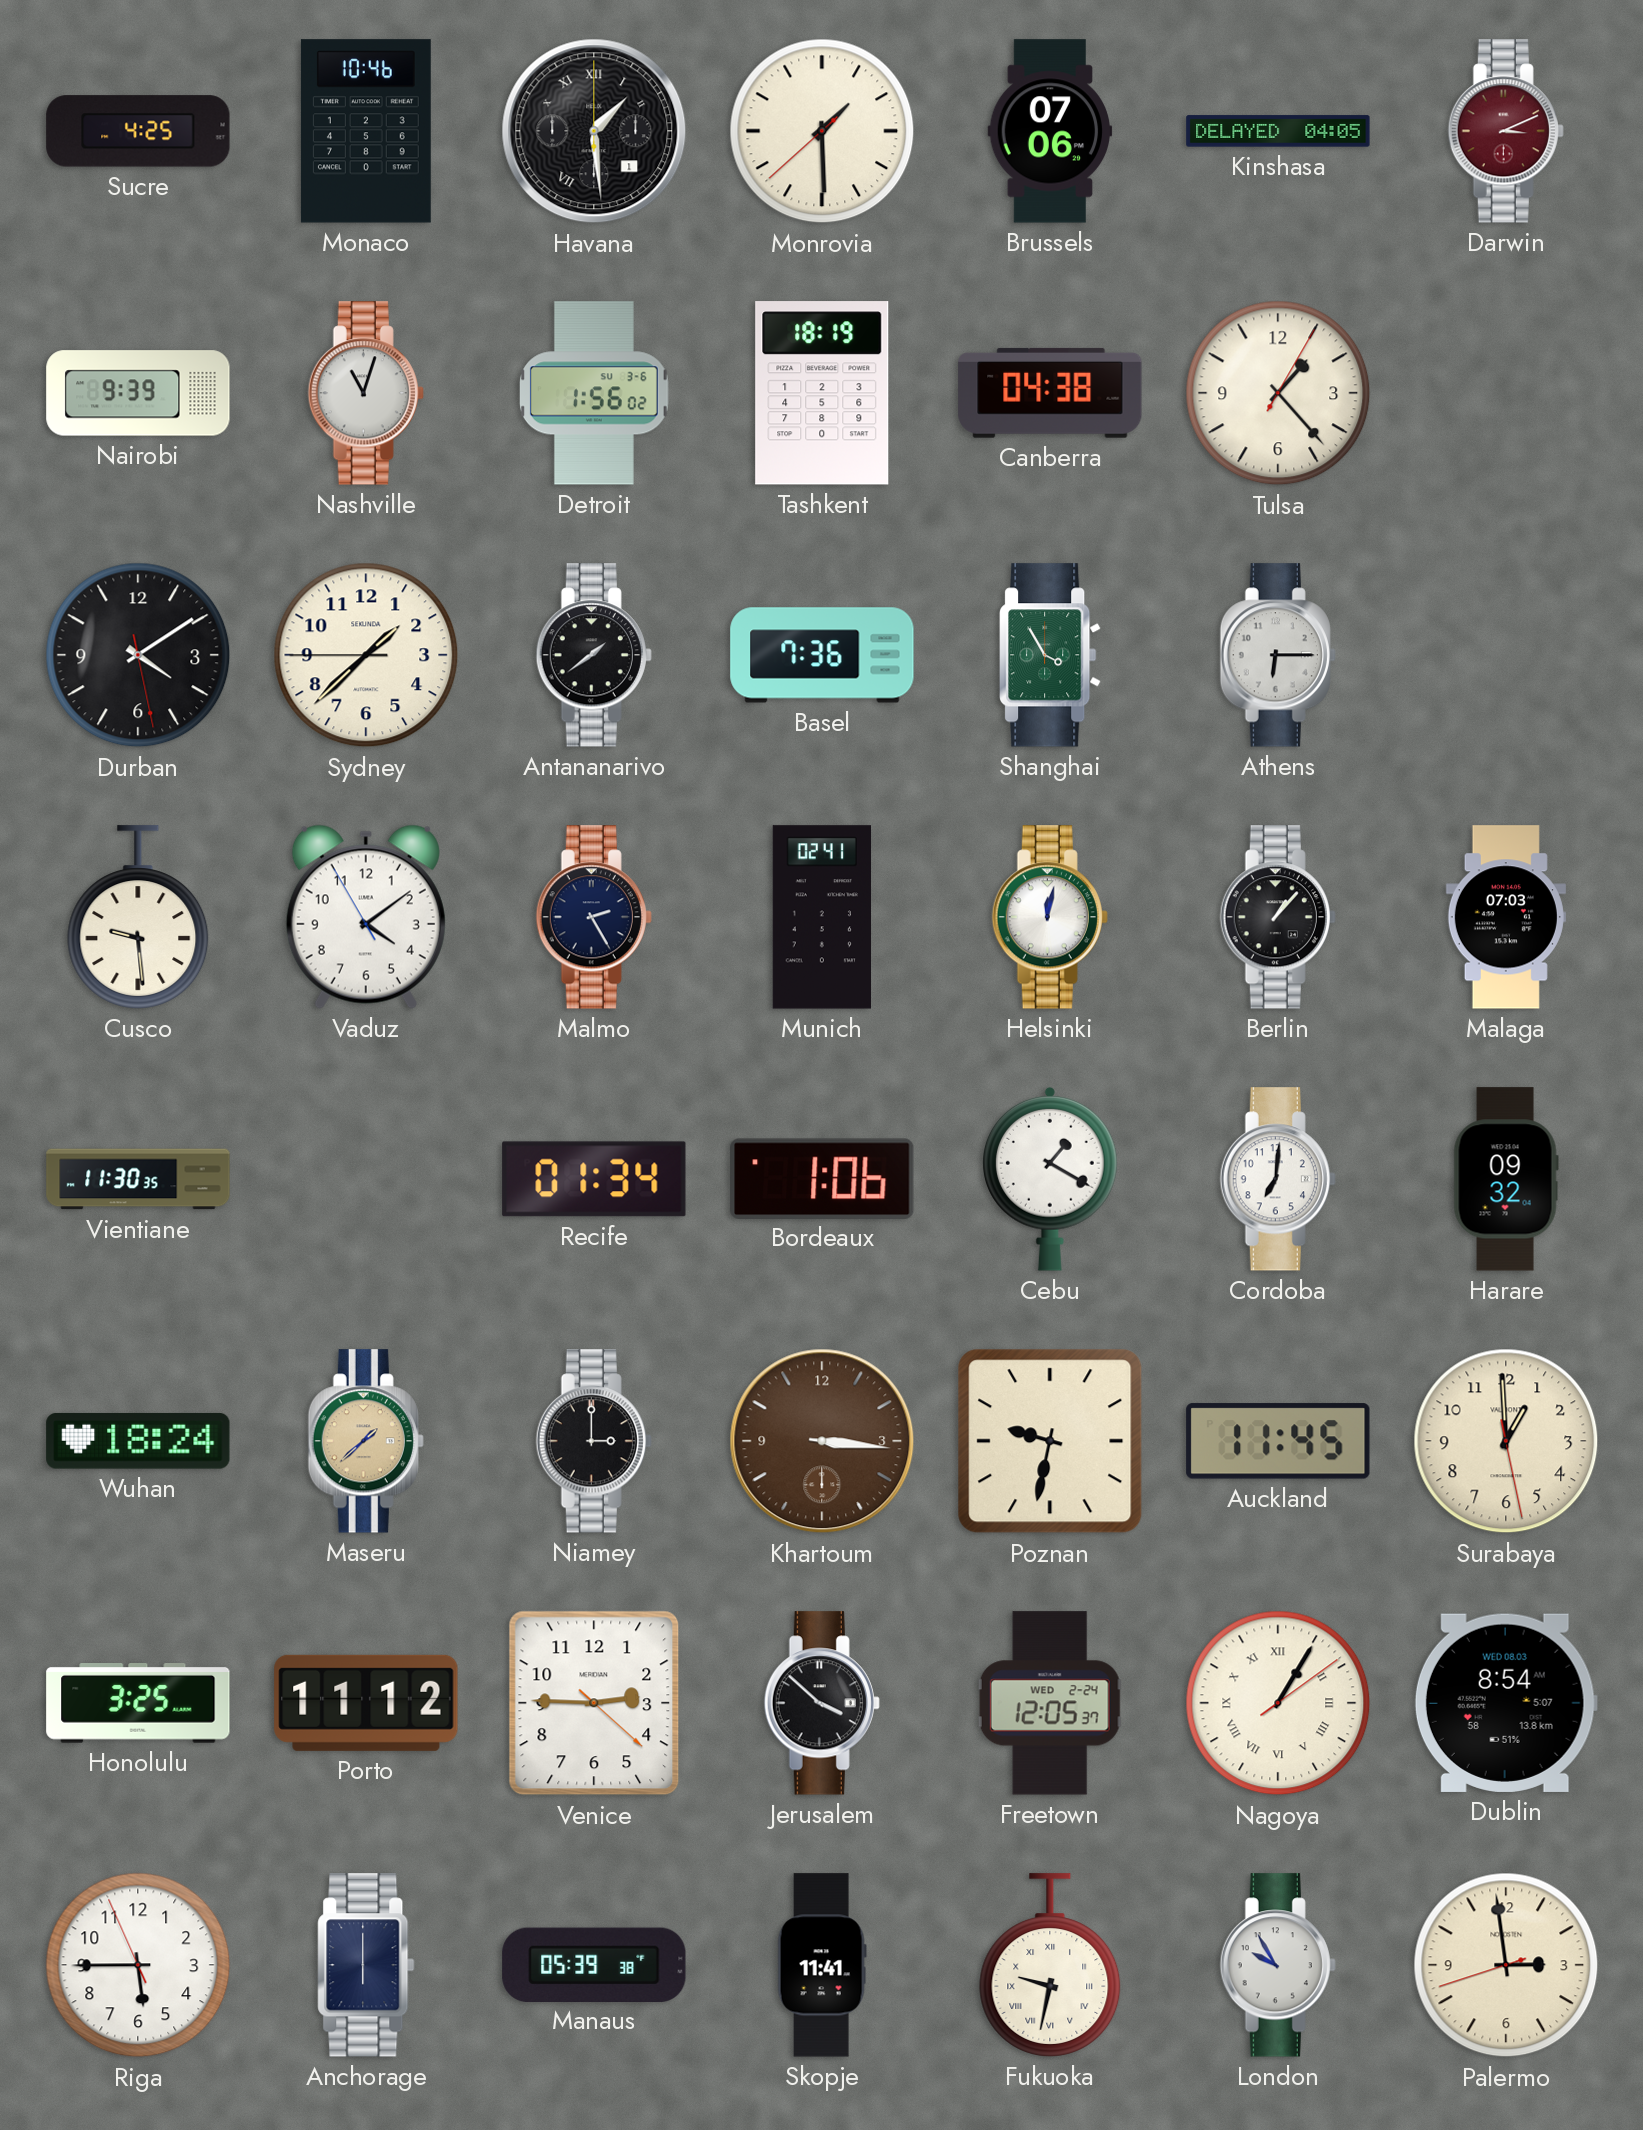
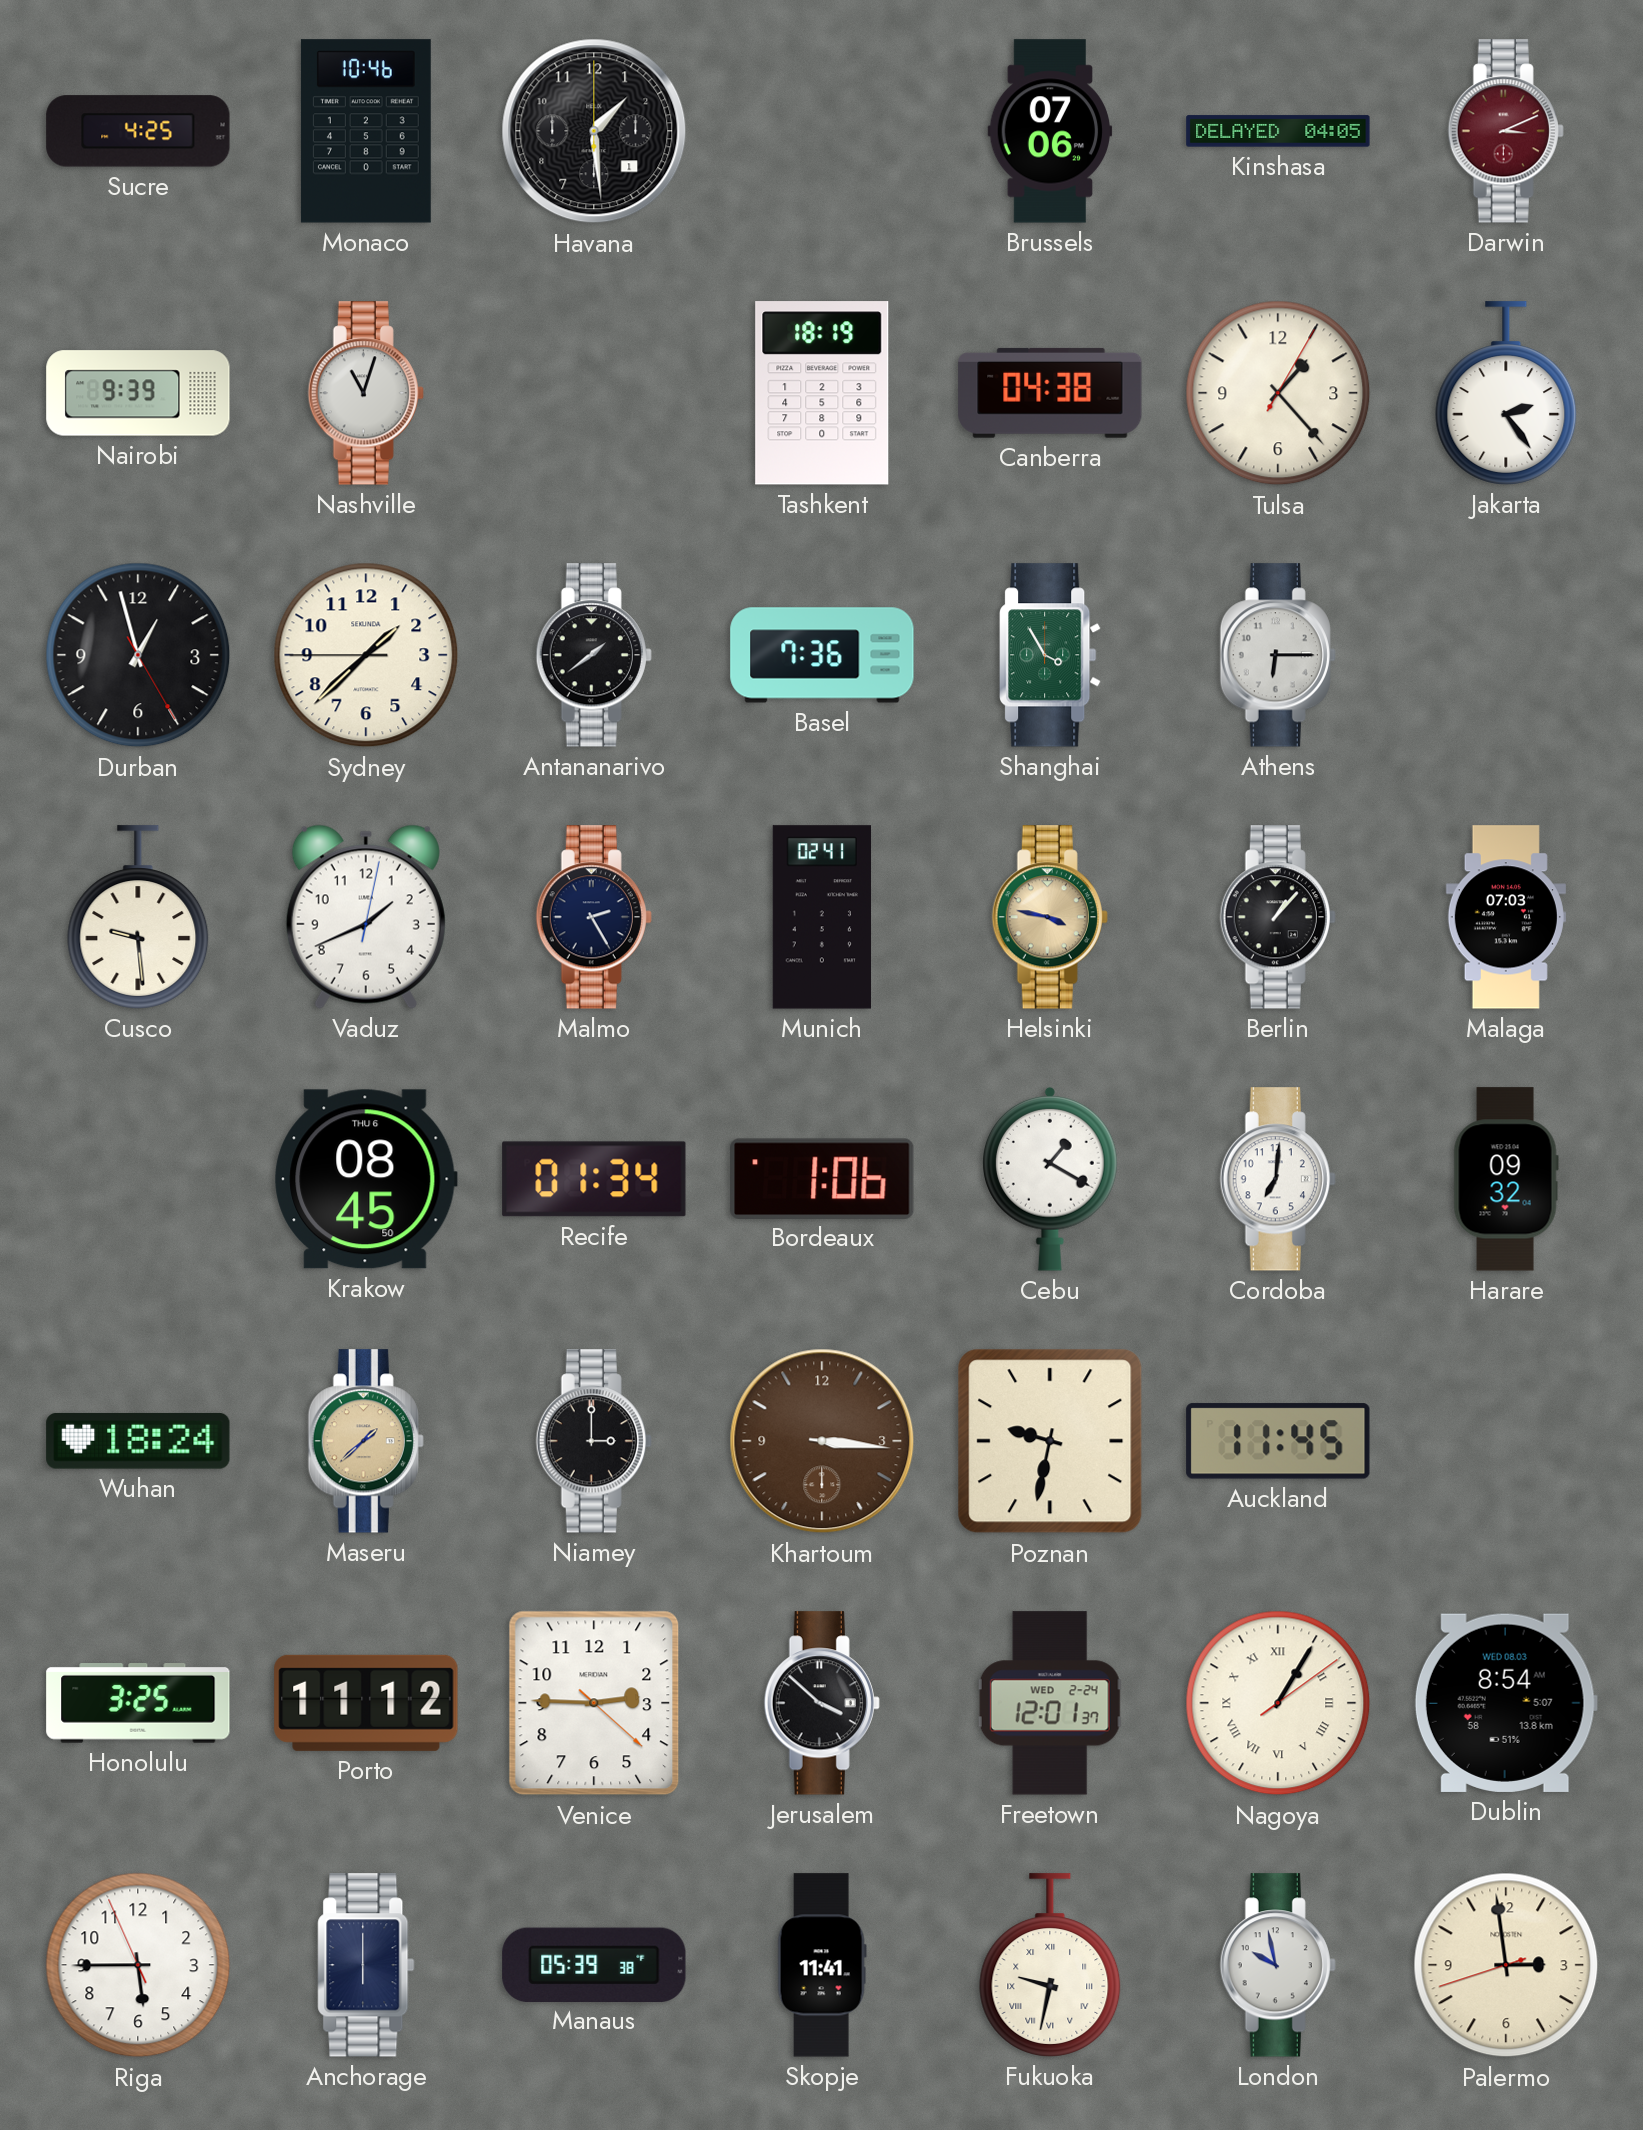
Havana numerals: Roman -> Arabic
Monrovia: 1:29 -> none
Detroit: 1:56 -> none
Jakarta: none -> 2:24
Durban: 4:09 -> 12:57
Vaduz: 4:08 -> 1:41
Helsinki: 12:02 -> 3:47
Helsinki dial: white -> champagne
Vientiane: 11:30 -> none
Krakow: none -> 08:45
Surabaya: 12:59 -> none
Freetown: 12:05 -> 12:01
London: 9:55 -> 9:58
